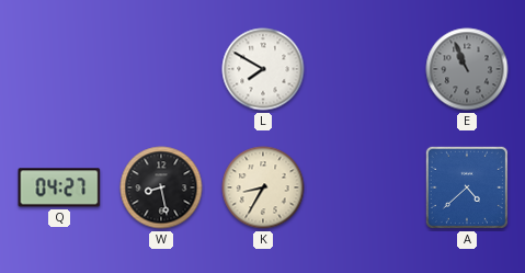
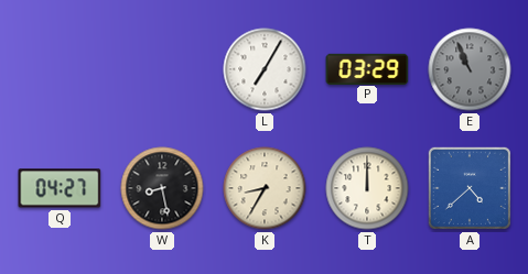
L: 7:50 -> 7:05
P: none -> 03:29
T: none -> 12:00
